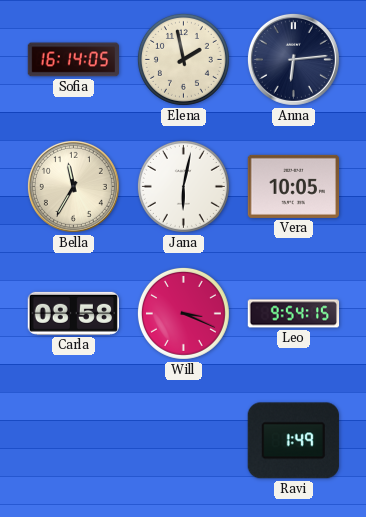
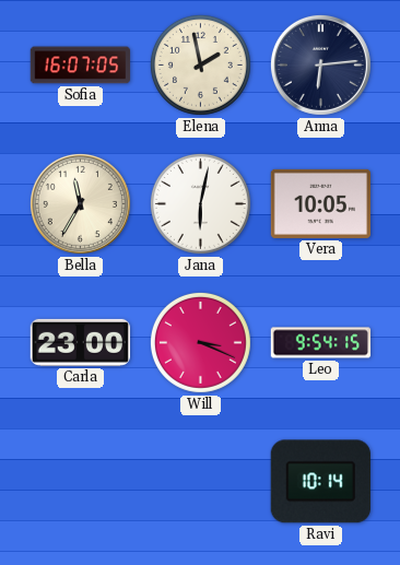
Sofia: 16:14 -> 16:07
Carla: 08:58 -> 23:00
Ravi: 1:49 -> 10:14
